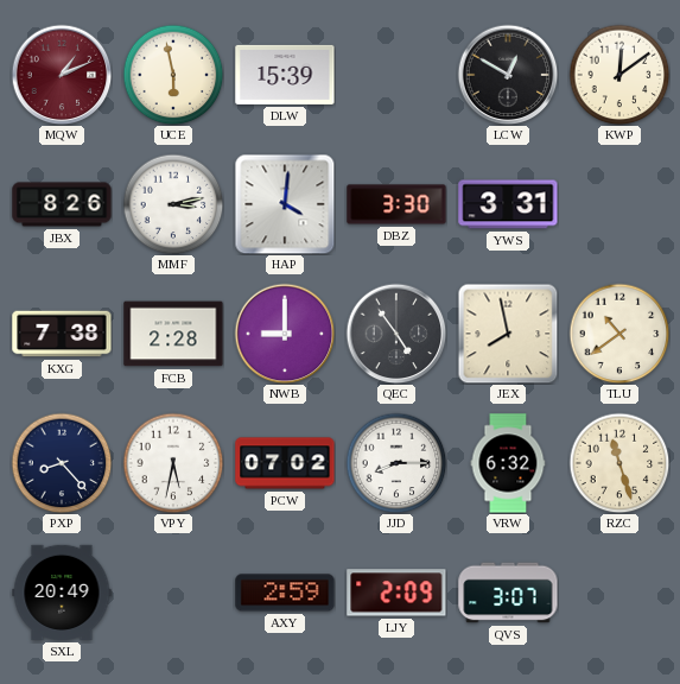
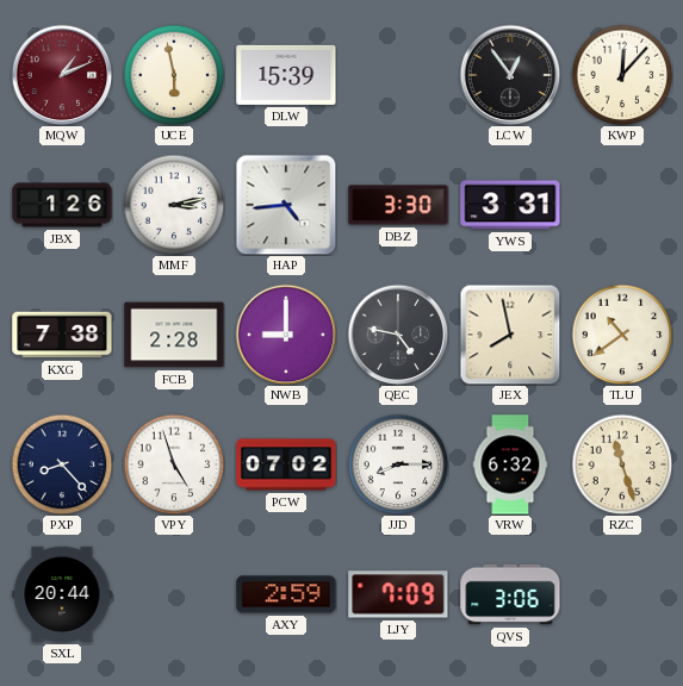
LCW: 12:50 -> 12:54
KWP: 12:09 -> 12:07
JBX: 8:26 -> 1:26
HAP: 4:01 -> 4:44
QEC: 4:54 -> 4:47
VPY: 5:32 -> 4:57
SXL: 20:49 -> 20:44
LJY: 2:09 -> 7:09
QVS: 3:07 -> 3:06
